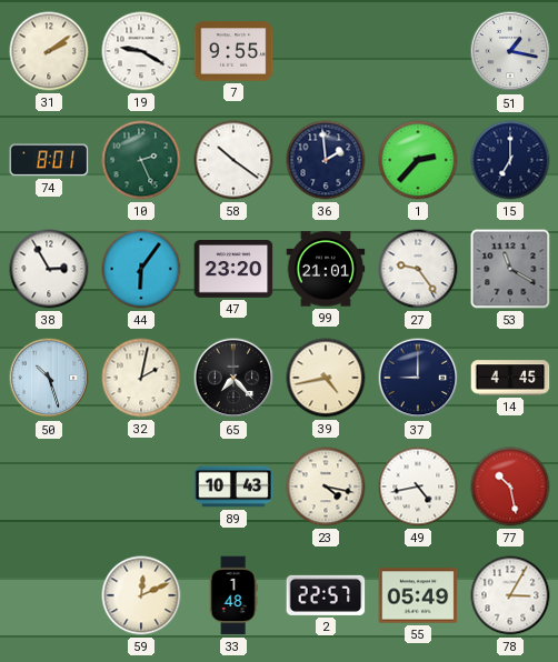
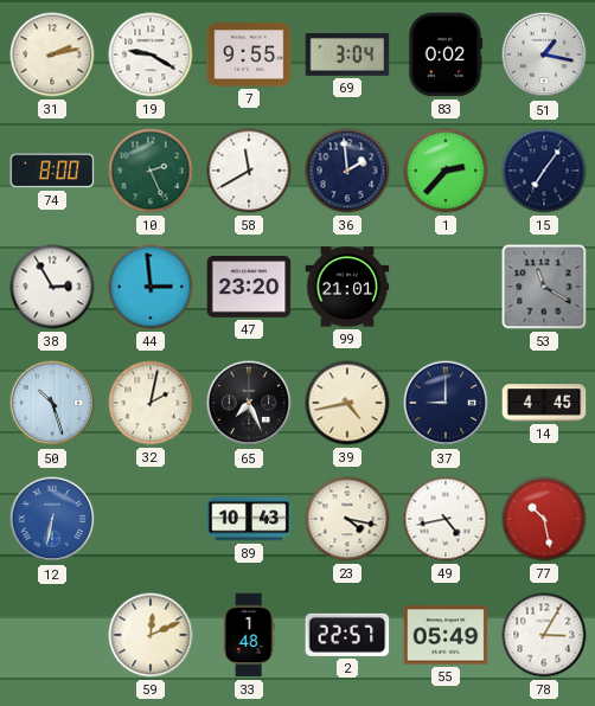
31: 2:09 -> 2:13
69: none -> 3:04
83: none -> 0:02
74: 8:01 -> 8:00
58: 10:21 -> 11:40
15: 7:00 -> 7:06
44: 6:06 -> 2:59
27: 9:24 -> none
65: 7:23 -> 7:26
12: none -> 6:32
